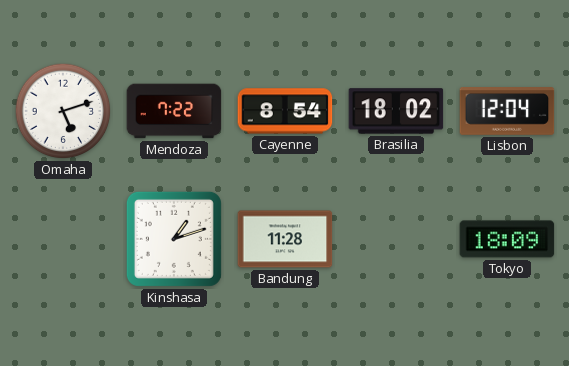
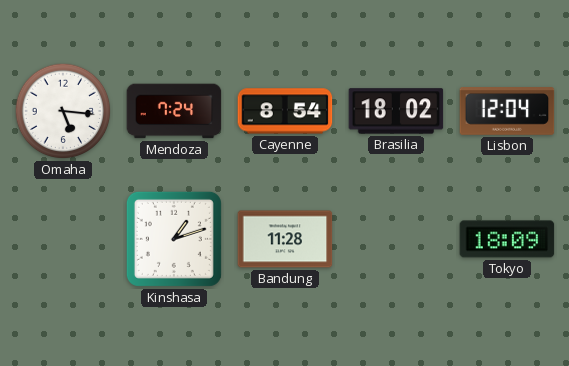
Omaha: 5:12 -> 5:16
Mendoza: 7:22 -> 7:24
